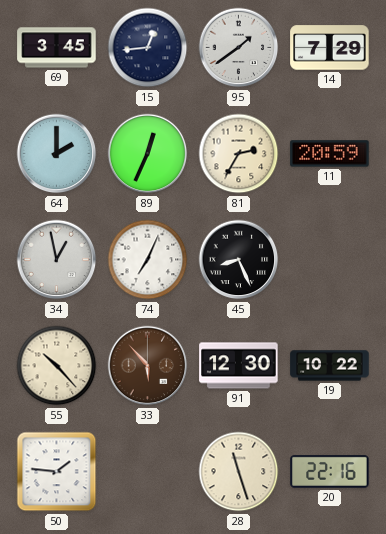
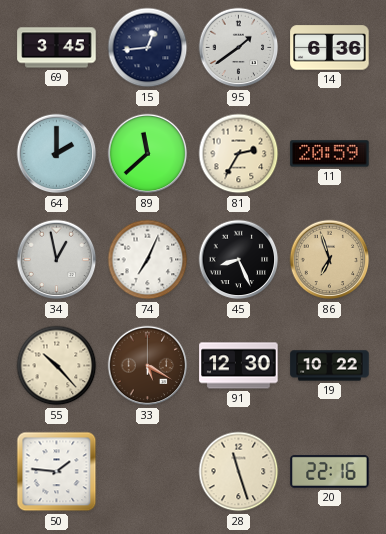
14: 7:29 -> 6:36
89: 12:34 -> 11:38
86: none -> 6:57
33: 5:53 -> 5:20
